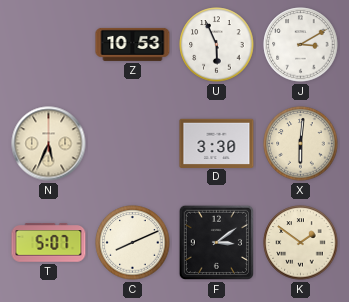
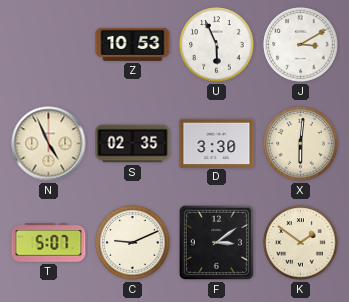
N: 5:34 -> 4:56
S: none -> 02:35
C: 8:11 -> 9:11
